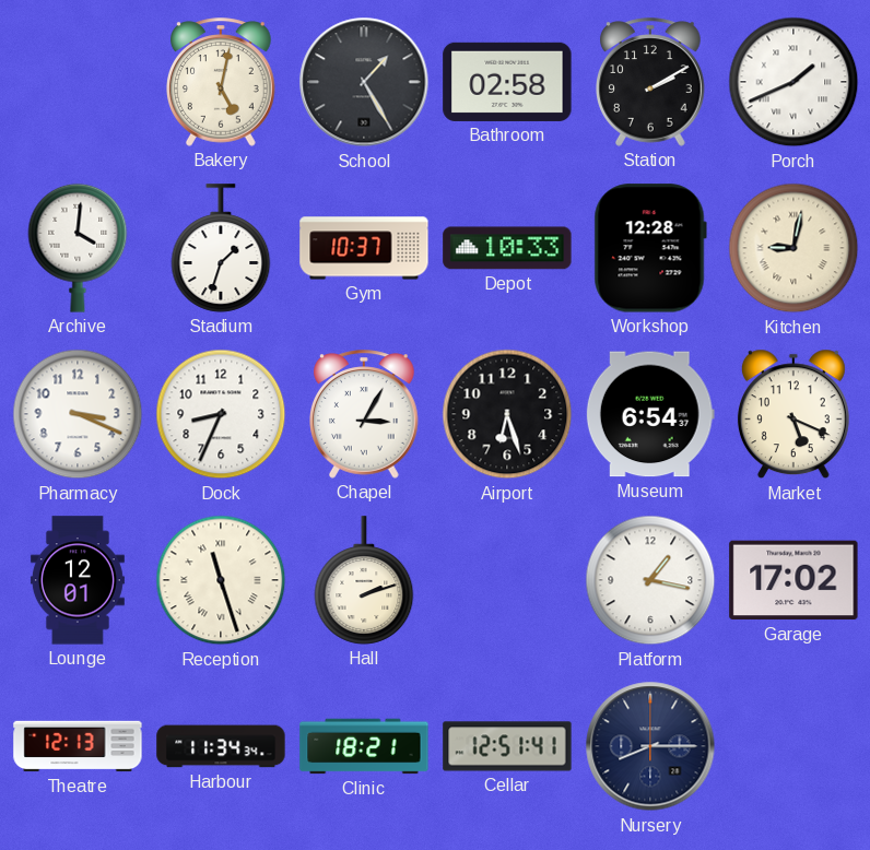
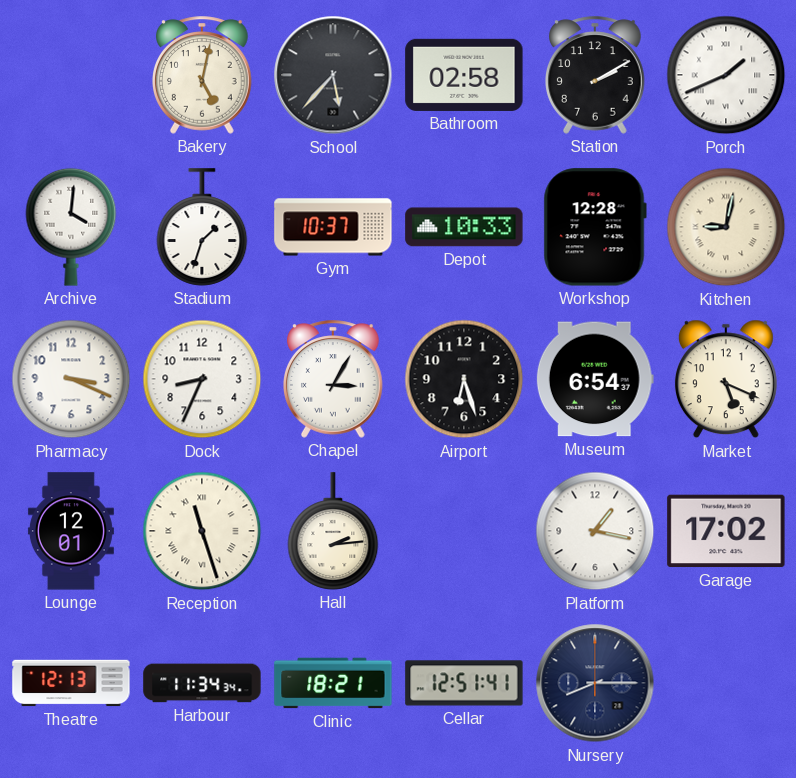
School: 1:25 -> 5:37
Hall: 2:12 -> 2:14
